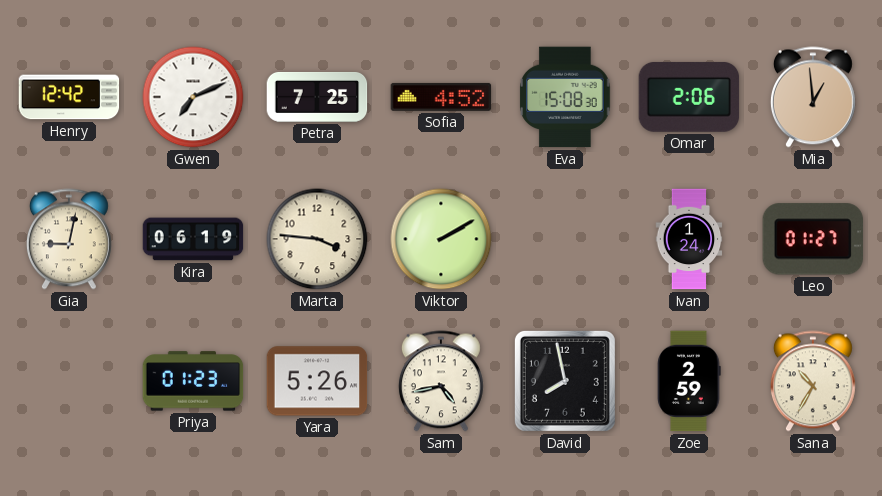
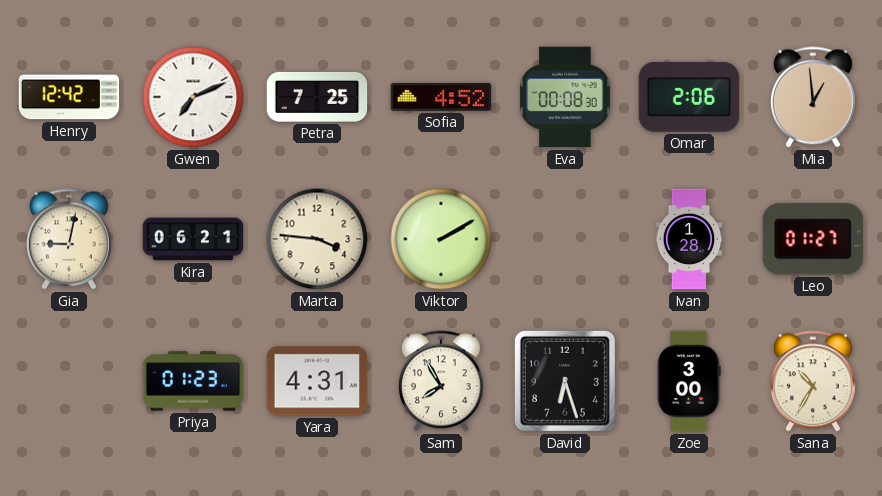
Eva: 15:08 -> 00:08
Kira: 06:19 -> 06:21
Ivan: 1:24 -> 1:28
Yara: 5:26 -> 4:31
Sam: 4:43 -> 7:55
David: 7:58 -> 6:27
Zoe: 2:59 -> 3:00
